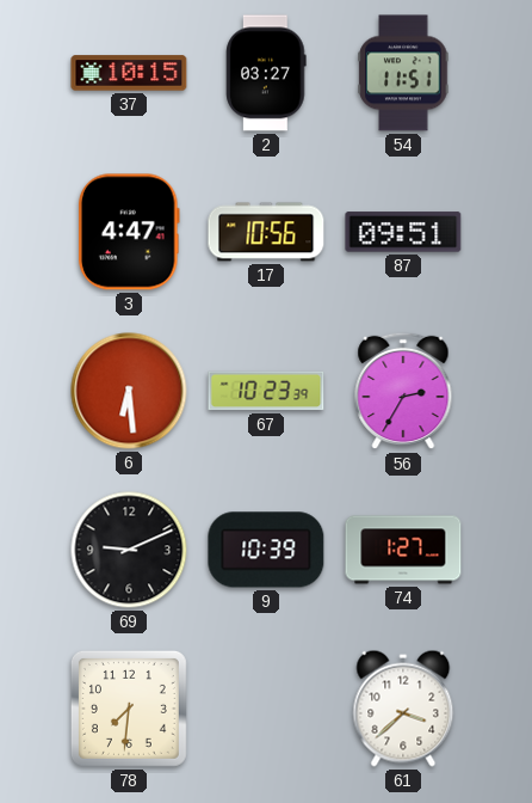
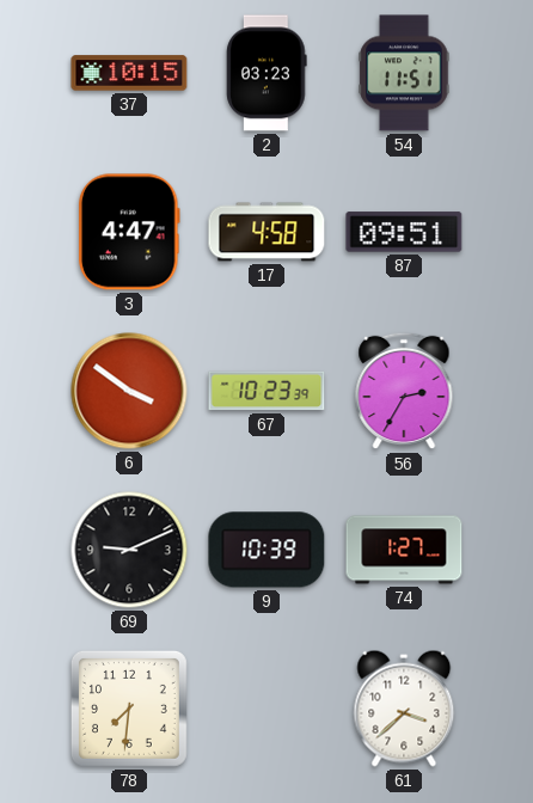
2: 03:27 -> 03:23
17: 10:56 -> 4:58
6: 6:29 -> 3:51
